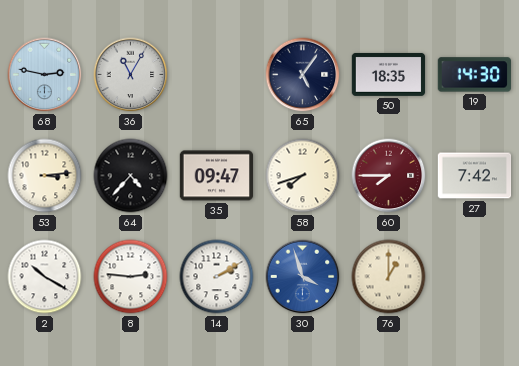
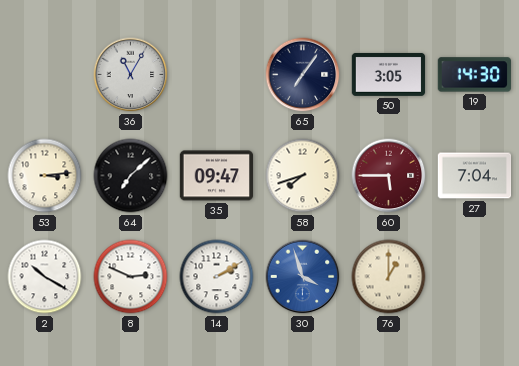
68: 2:47 -> none
65: 5:06 -> 7:06
50: 18:35 -> 3:05
64: 4:37 -> 7:08
60: 7:45 -> 5:45
27: 7:42 -> 7:04
8: 2:46 -> 2:49
